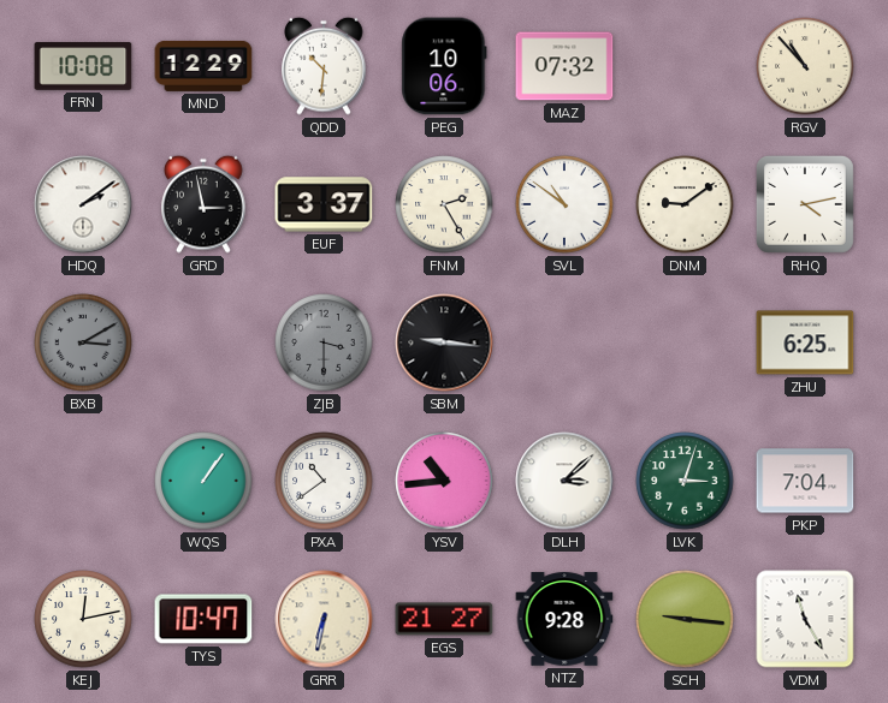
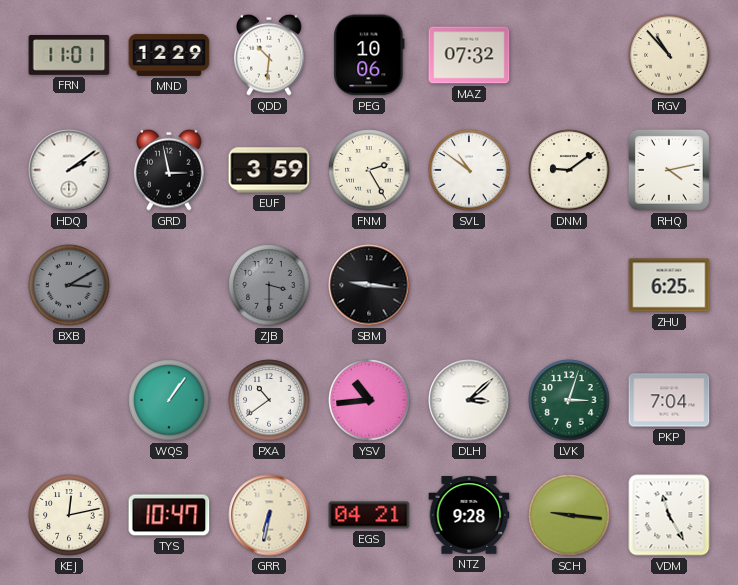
FRN: 10:08 -> 11:01
EUF: 3:37 -> 3:59
EGS: 21:27 -> 04:21
